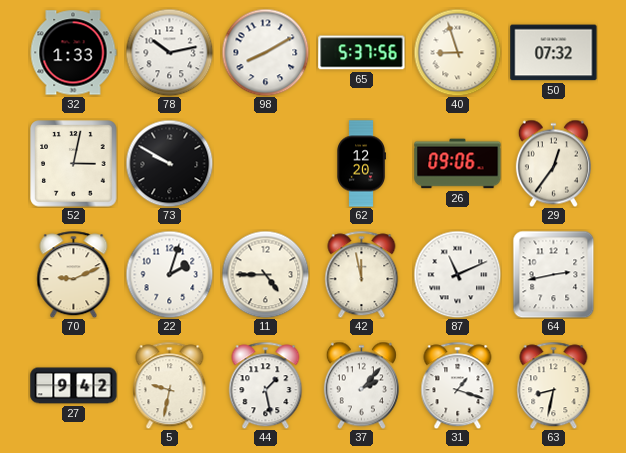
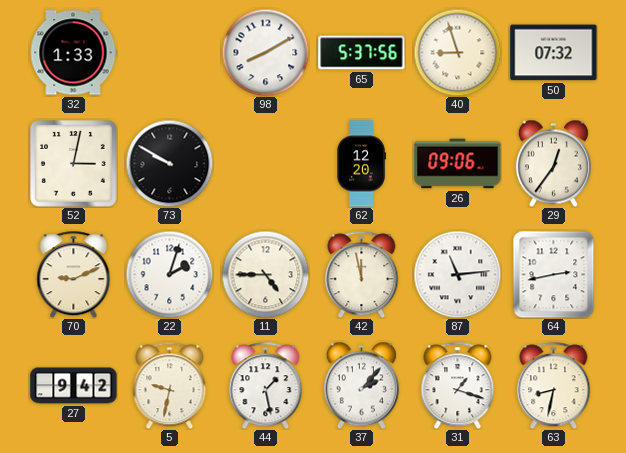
78: 10:13 -> none
87: 11:11 -> 11:14
